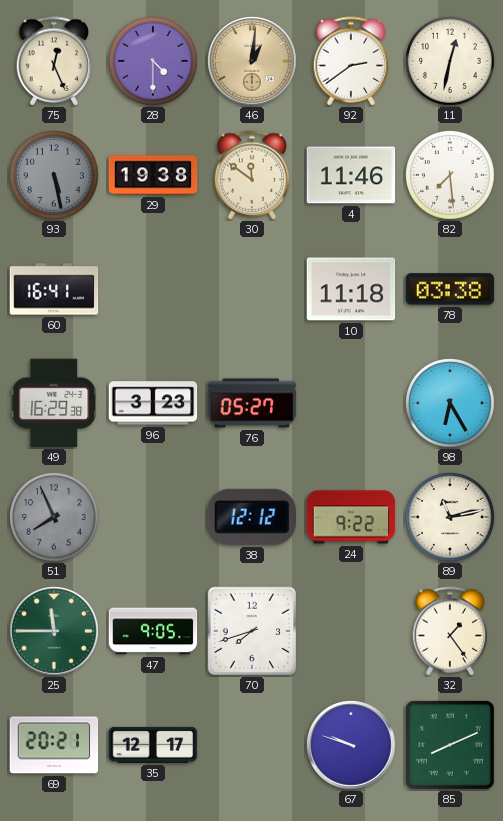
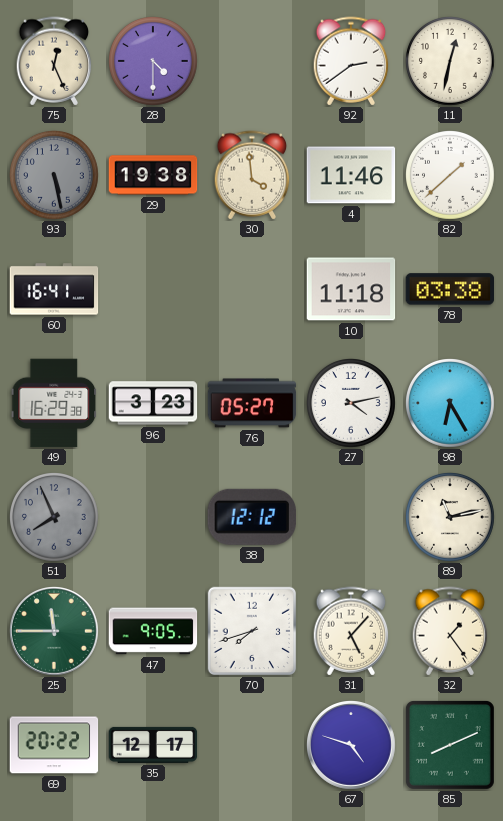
46: 1:01 -> none
30: 11:51 -> 3:59
82: 7:29 -> 1:38
27: none -> 4:13
24: 9:22 -> none
31: none -> 5:07
69: 20:21 -> 20:22
67: 9:48 -> 4:48
